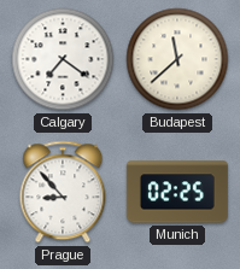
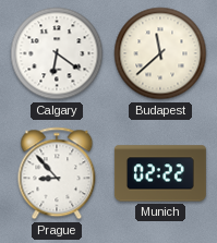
Calgary: 7:21 -> 6:21
Munich: 02:25 -> 02:22
